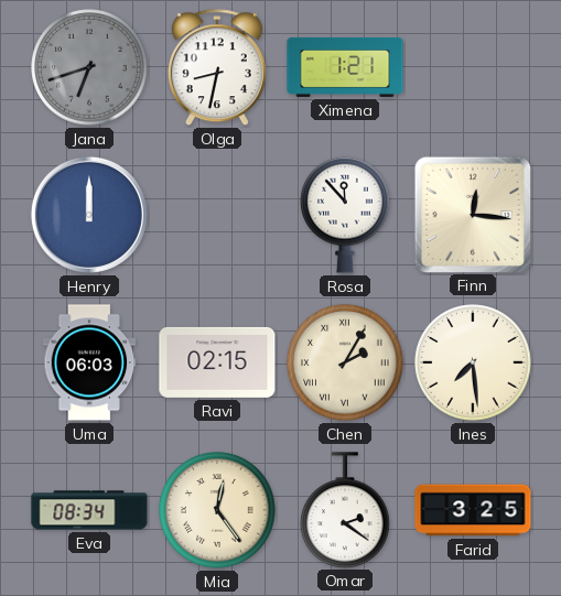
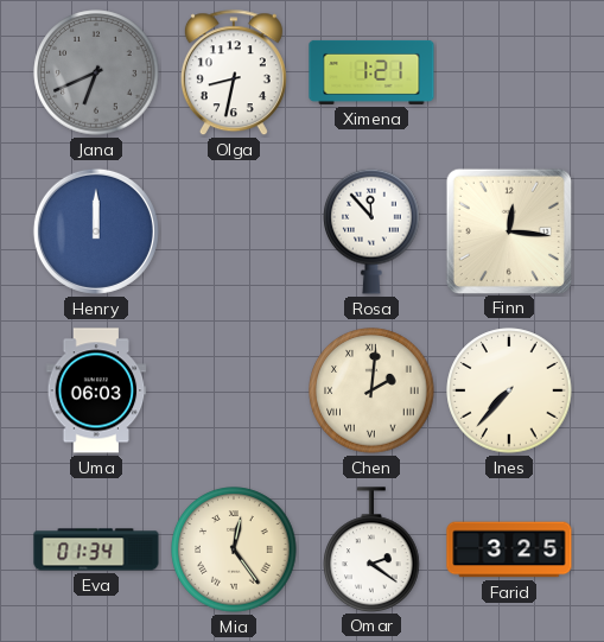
Jana: 6:42 -> 6:41
Ravi: 02:15 -> none
Chen: 2:05 -> 2:01
Ines: 7:29 -> 7:37
Eva: 08:34 -> 01:34
